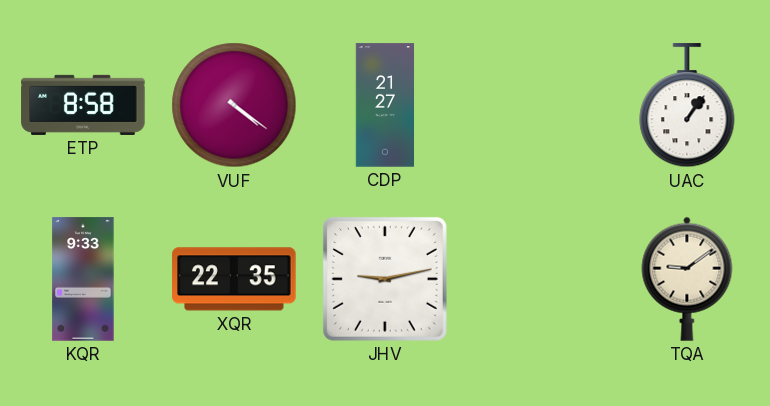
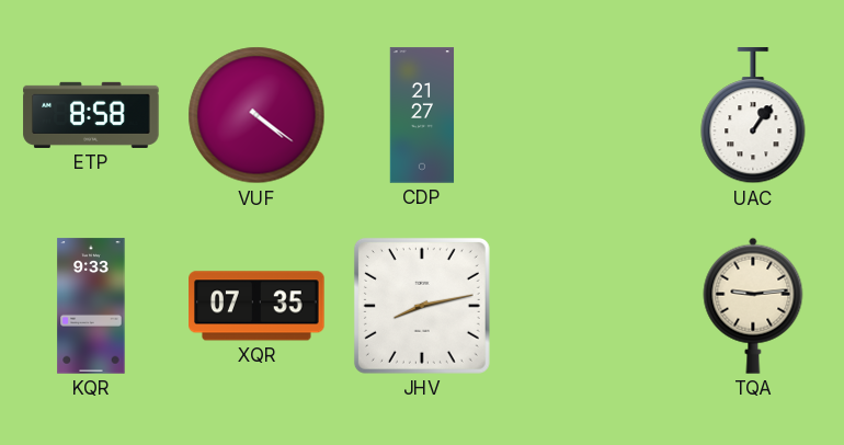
XQR: 22:35 -> 07:35
JHV: 9:13 -> 8:13
TQA: 9:09 -> 9:14
